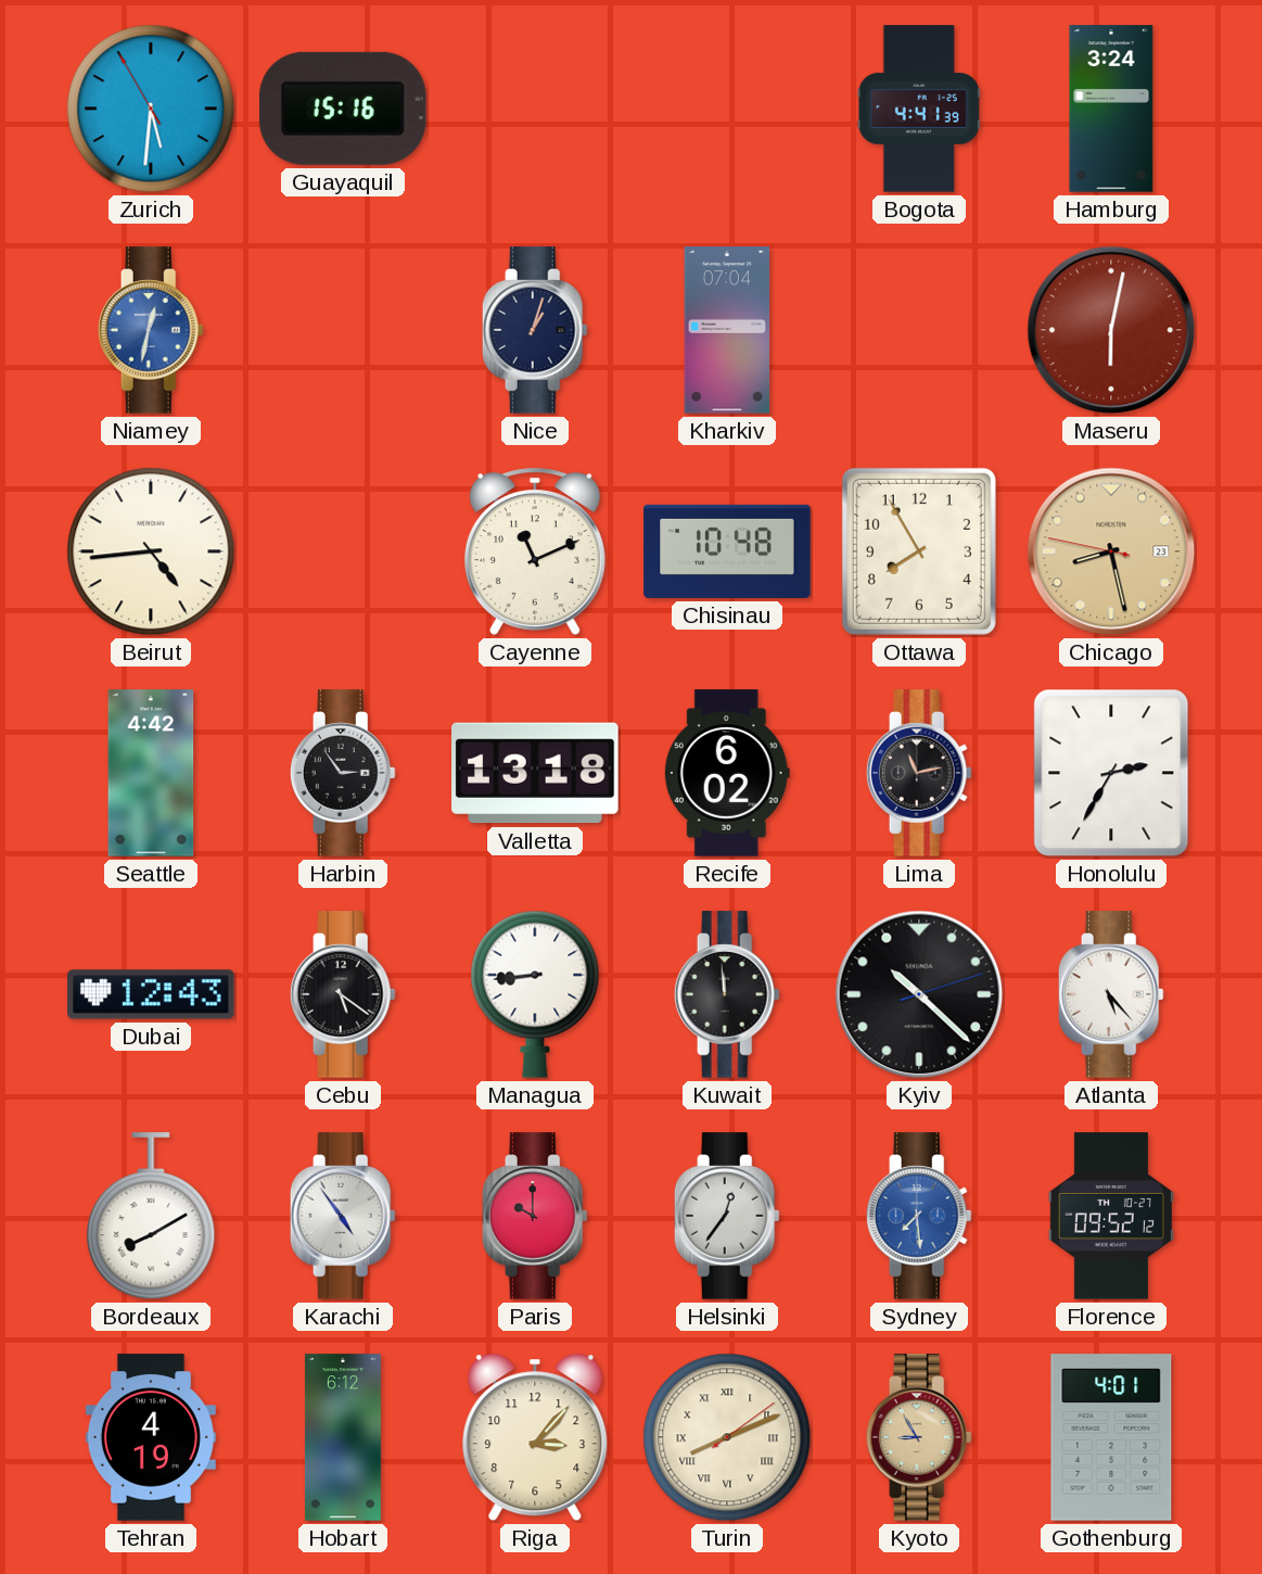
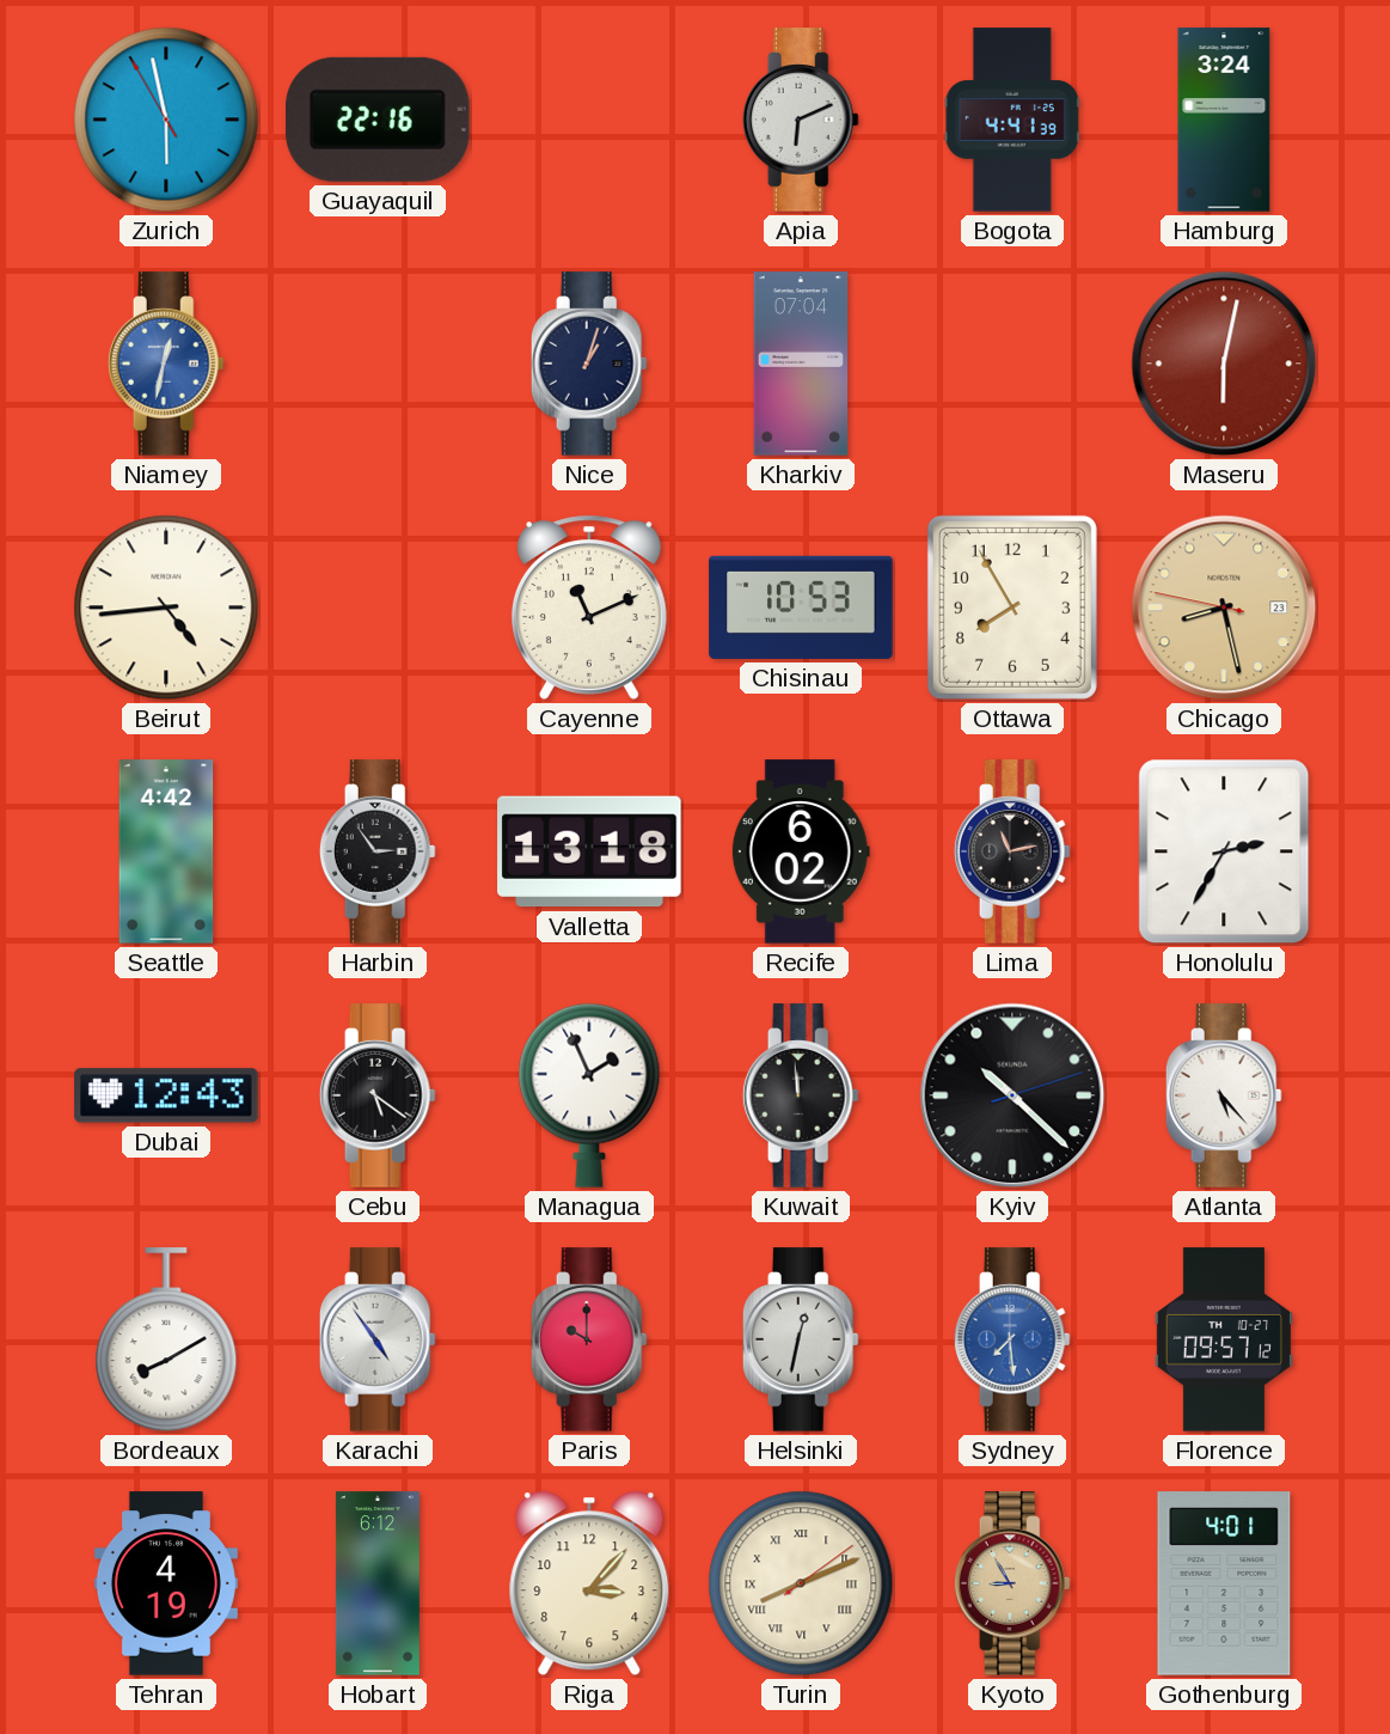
Zurich: 5:30 -> 5:57
Guayaquil: 15:16 -> 22:16
Apia: none -> 6:11
Chisinau: 10:48 -> 10:53
Managua: 8:44 -> 1:56
Helsinki: 12:36 -> 12:32
Florence: 09:52 -> 09:57
